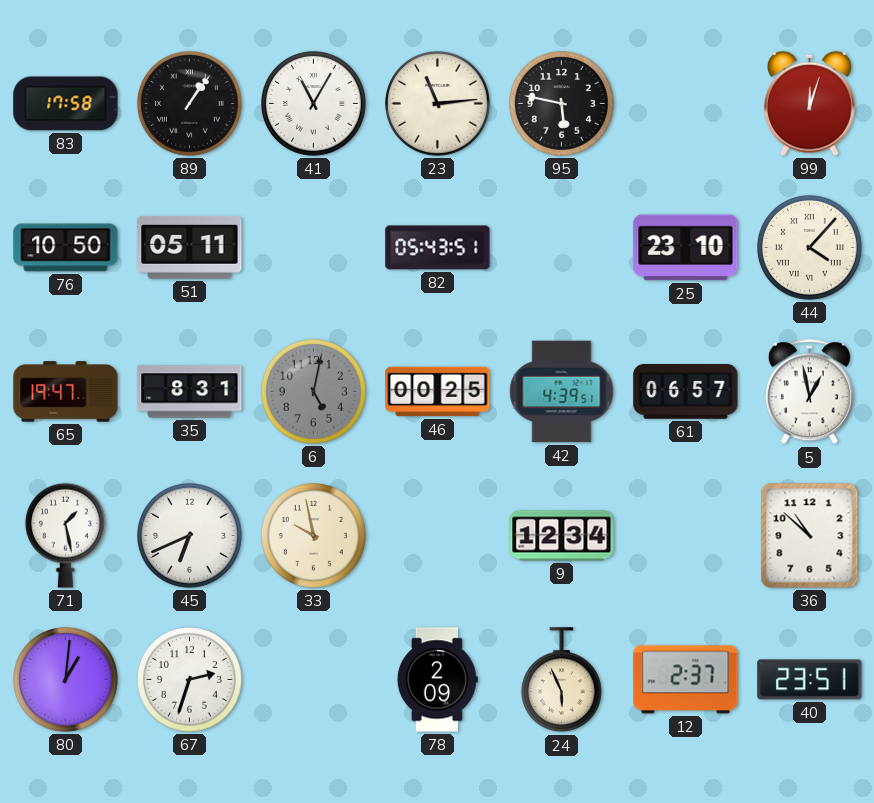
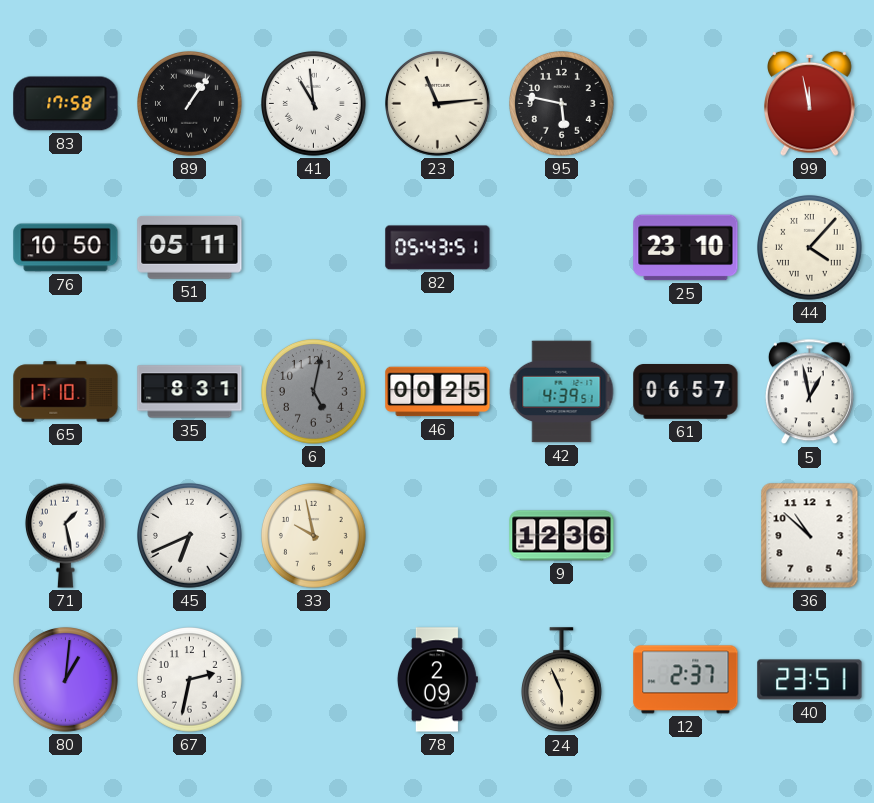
41: 11:05 -> 10:59
99: 12:03 -> 11:58
65: 19:47 -> 17:10
9: 12:34 -> 12:36
67: 2:33 -> 2:32
